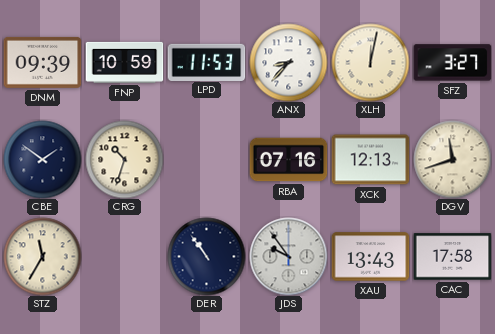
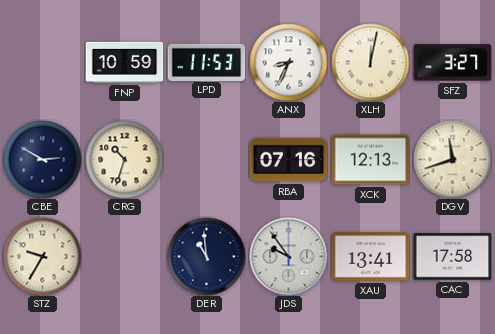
DNM: 09:39 -> none
ANX: 8:37 -> 8:34
CBE: 1:51 -> 2:50
STZ: 11:35 -> 9:35
DER: 10:54 -> 10:59
XAU: 13:43 -> 13:41
